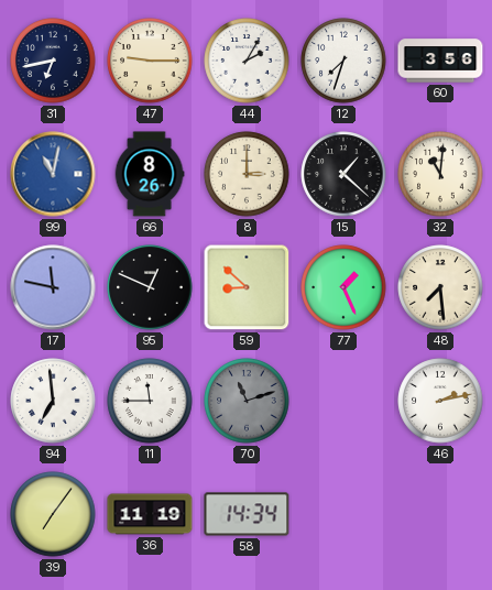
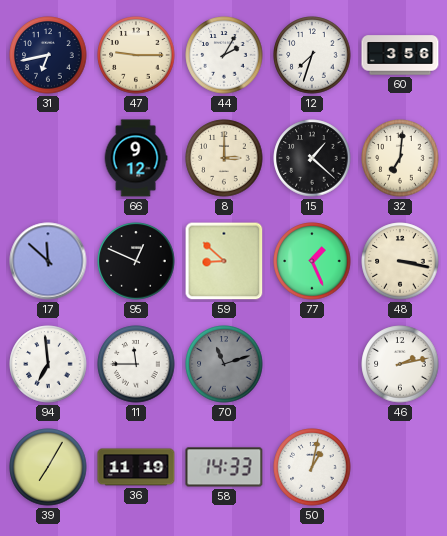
99: 11:02 -> none
66: 8:26 -> 9:12
32: 11:01 -> 7:01
17: 11:47 -> 11:52
48: 7:29 -> 3:17
39: 7:06 -> 7:05
58: 14:34 -> 14:33
50: none -> 1:02
